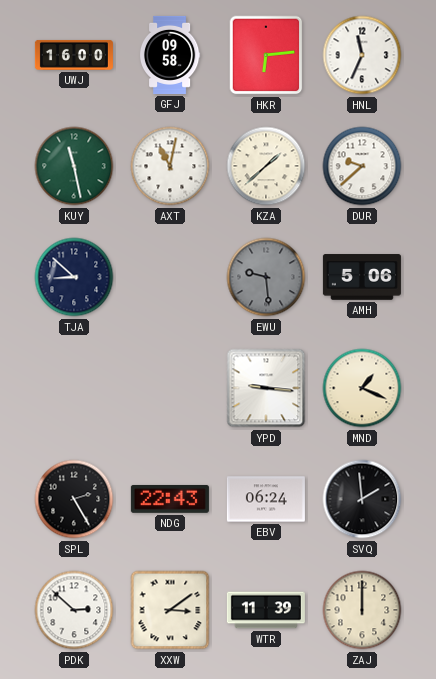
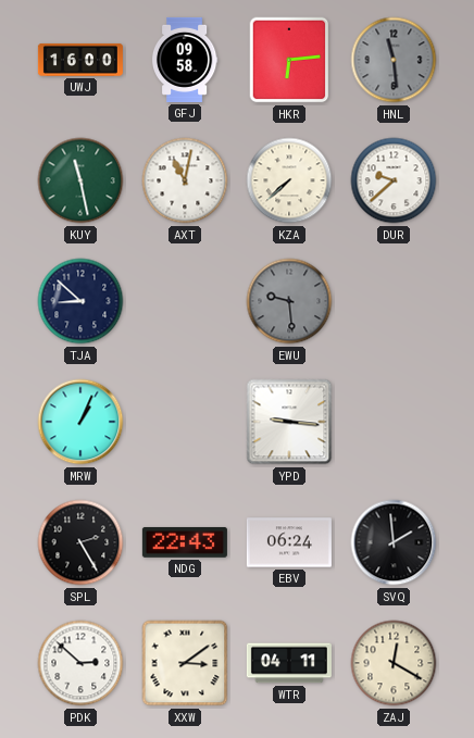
HNL: 11:34 -> 11:29
HNL dial: white -> grey
KZA: 1:38 -> 7:38
AMH: 5:06 -> none
MRW: none -> 1:04
MND: 1:19 -> none
WTR: 11:39 -> 04:11
ZAJ: 12:00 -> 12:20
